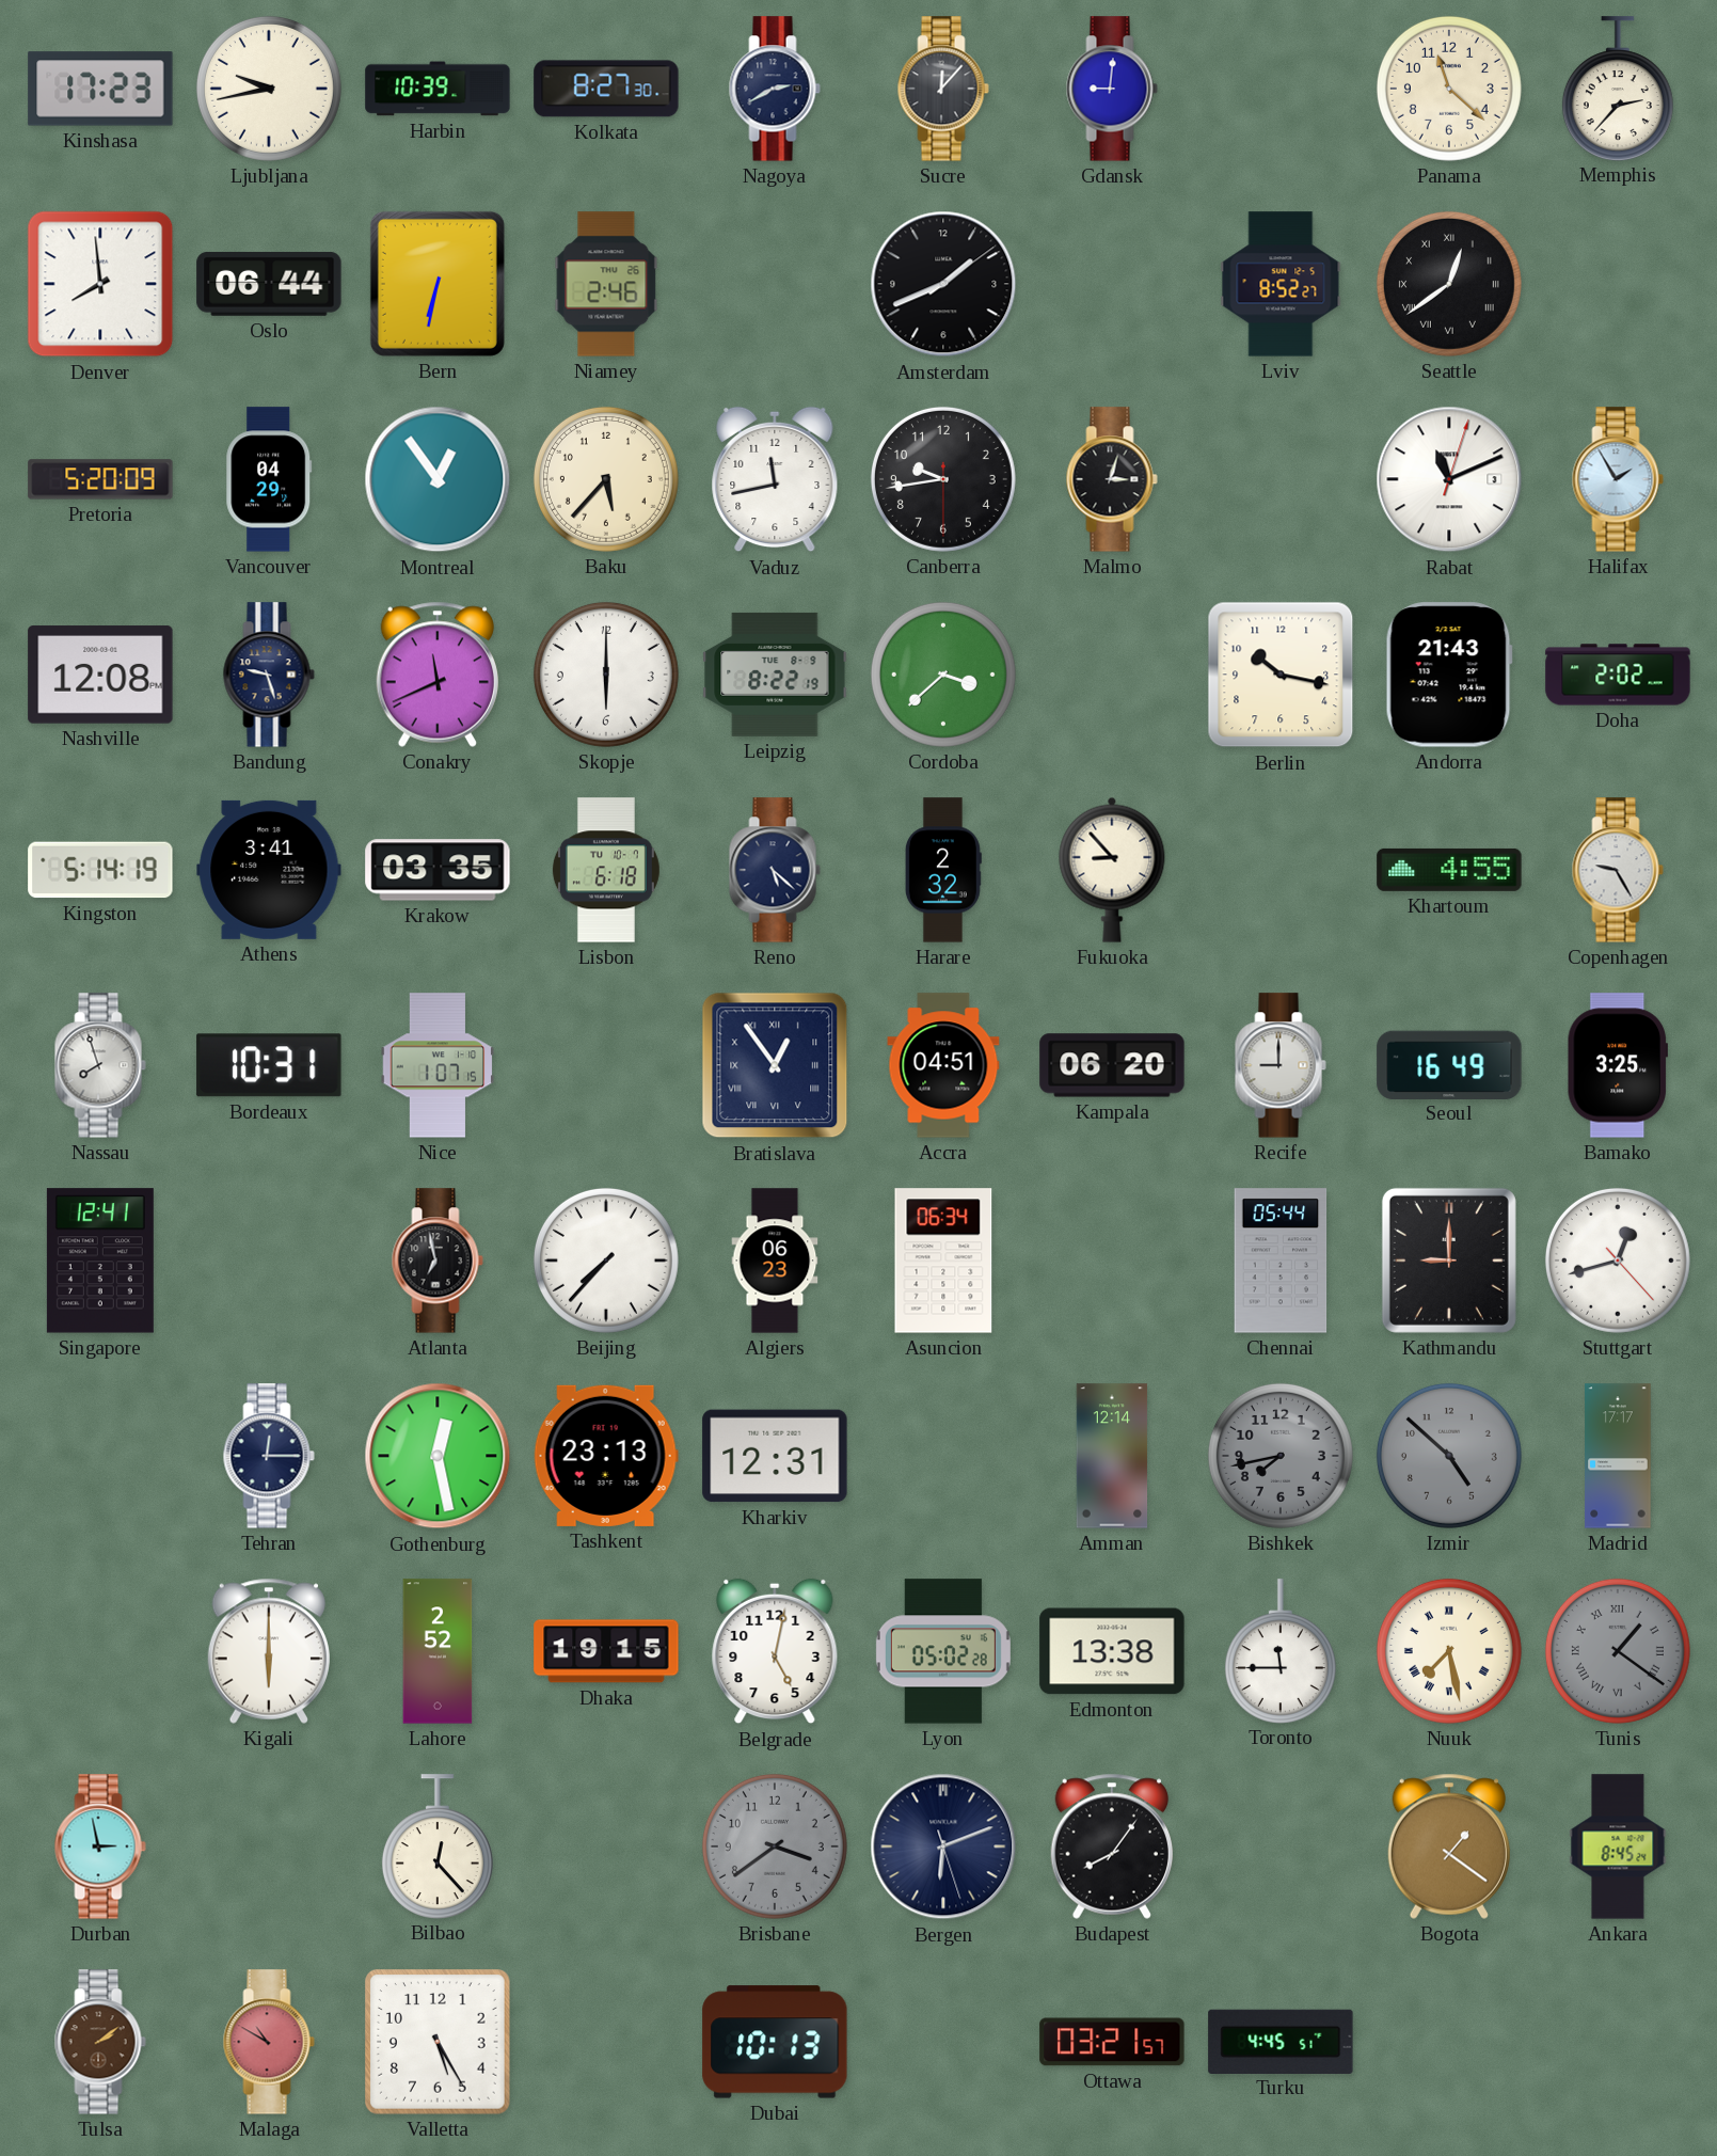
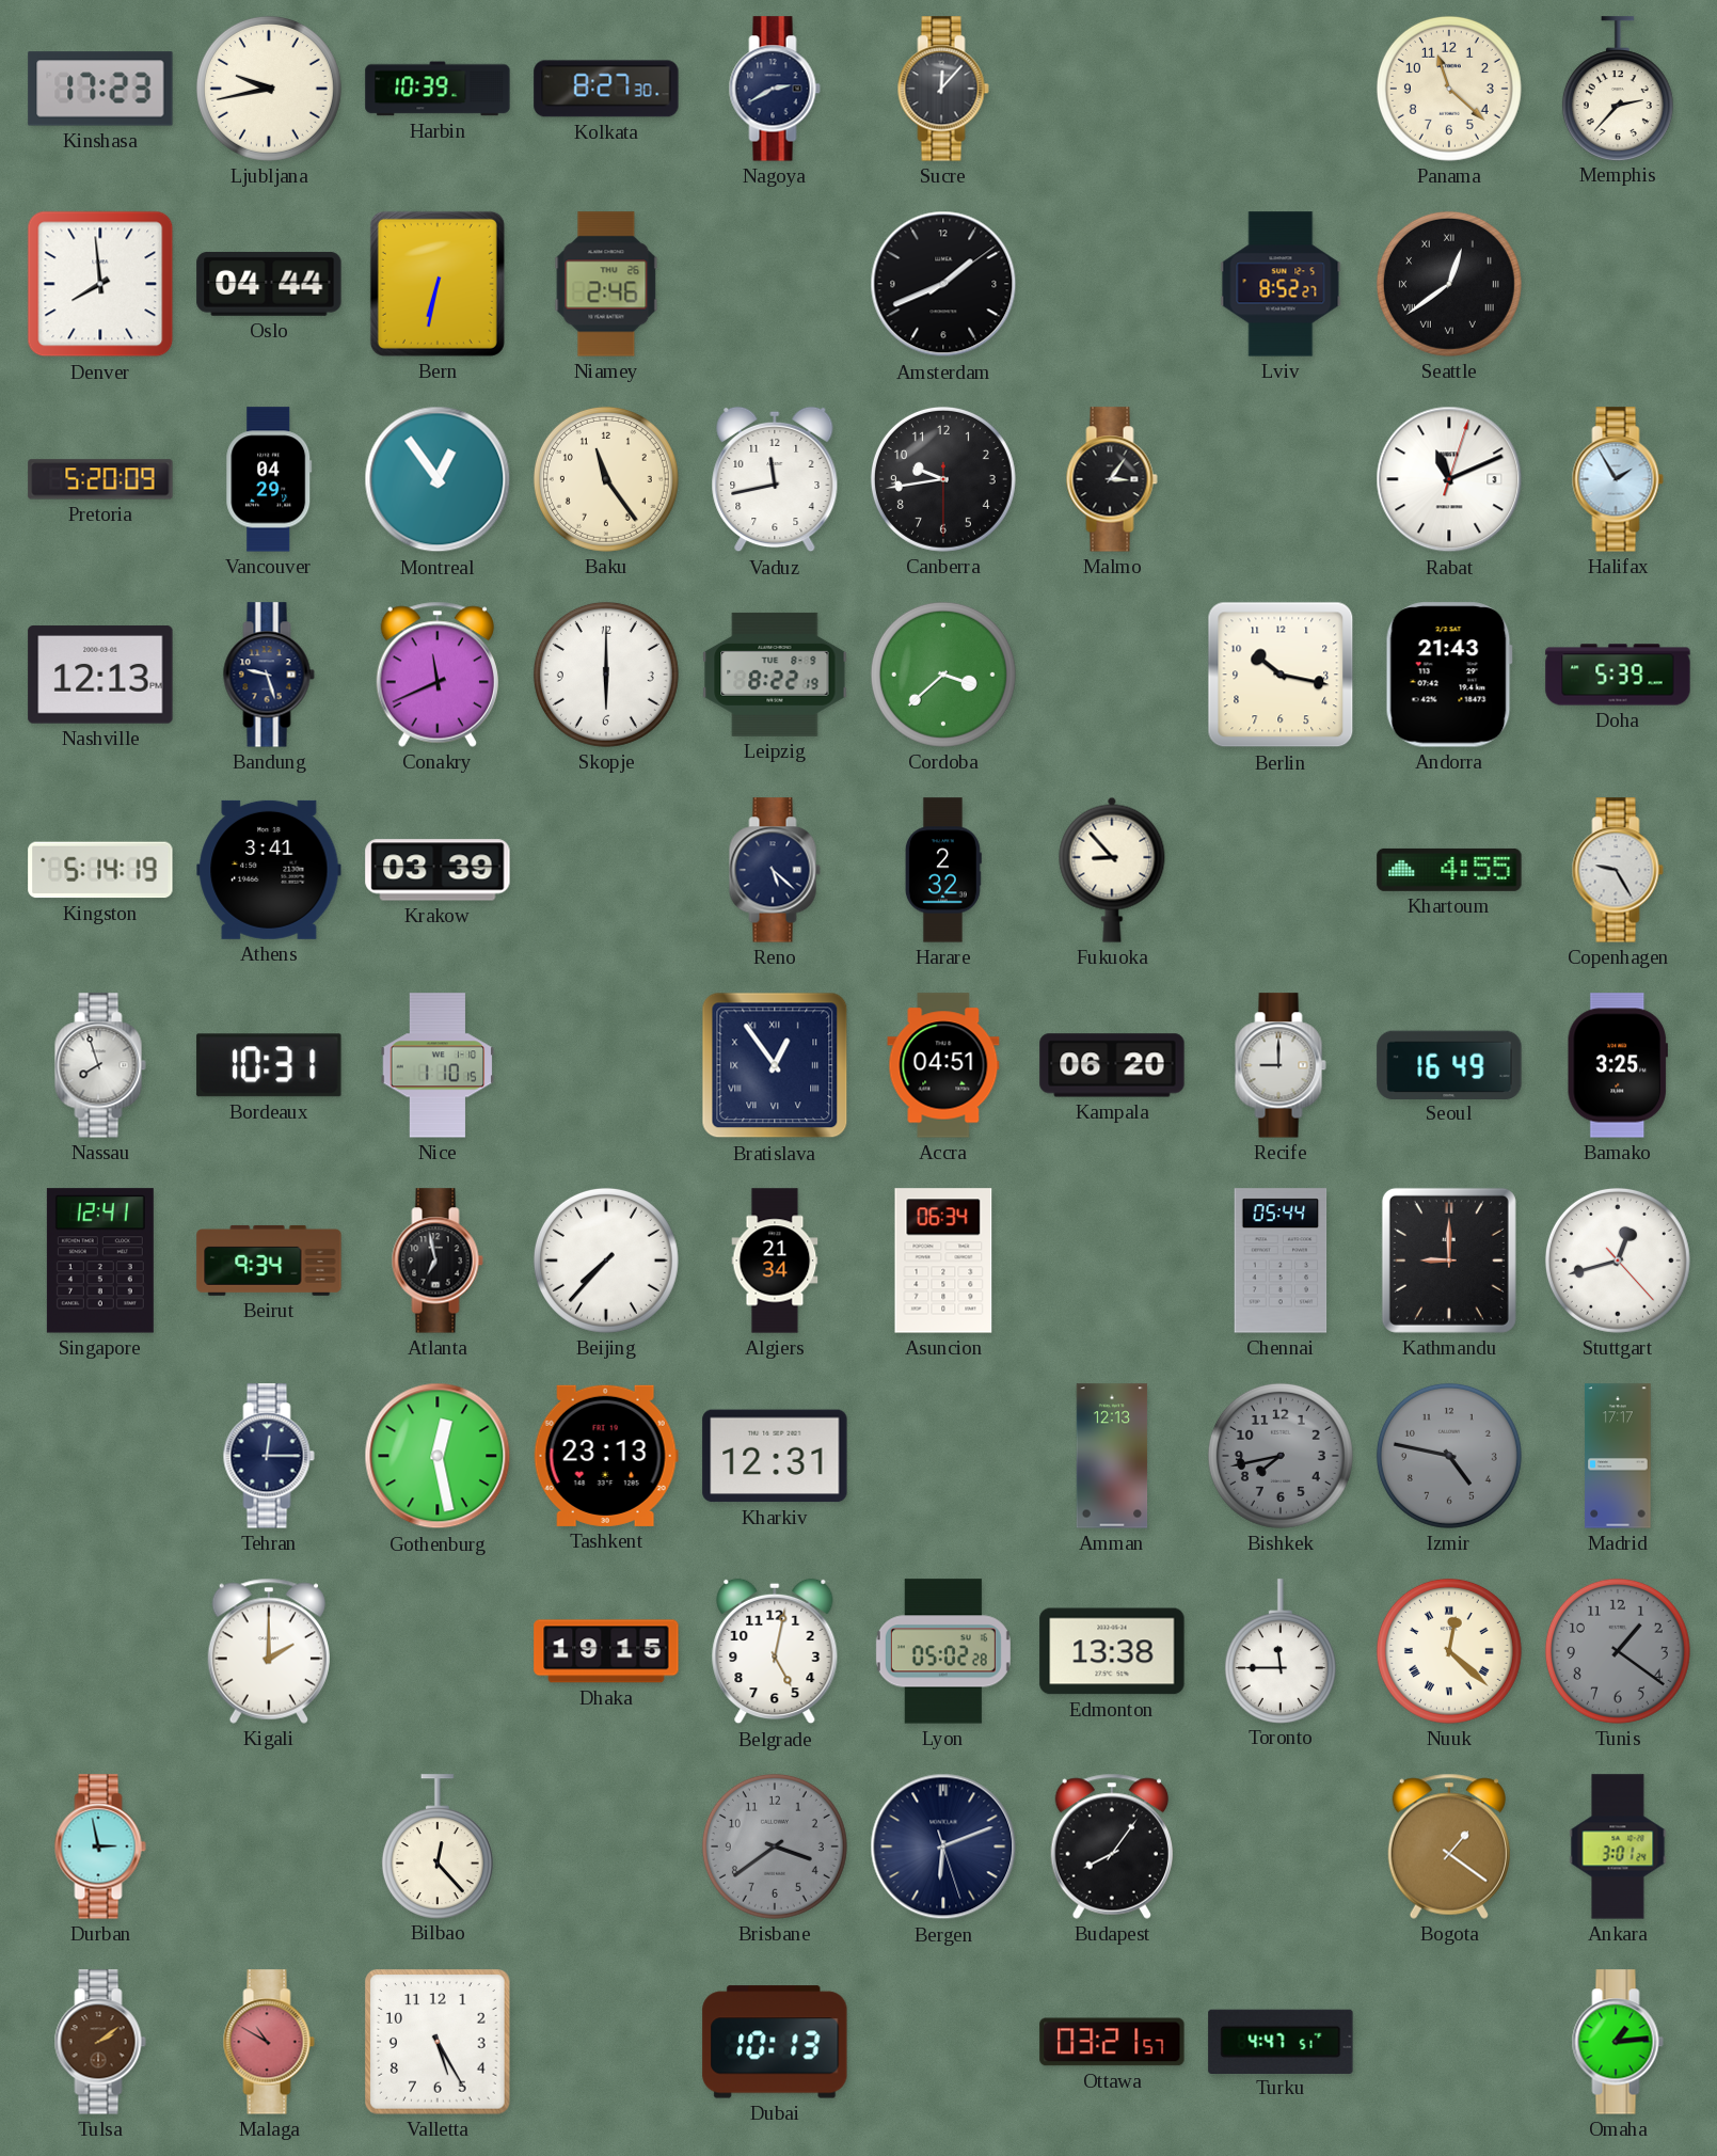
Gdansk: 9:01 -> none
Oslo: 06:44 -> 04:44
Baku: 5:37 -> 11:24
Malmo: 3:03 -> 3:06
Nashville: 12:08 -> 12:13
Doha: 2:02 -> 5:39
Krakow: 03:35 -> 03:39
Lisbon: 6:18 -> none
Nice: 1:07 -> 1:10
Beirut: none -> 9:34
Algiers: 06:23 -> 21:34
Amman: 12:14 -> 12:13
Izmir: 4:52 -> 4:47
Kigali: 6:00 -> 2:00
Lahore: 2:52 -> none
Nuuk: 7:28 -> 12:22
Tunis numerals: Roman -> Arabic
Ankara: 8:45 -> 3:01
Turku: 4:45 -> 4:47
Omaha: none -> 1:14
